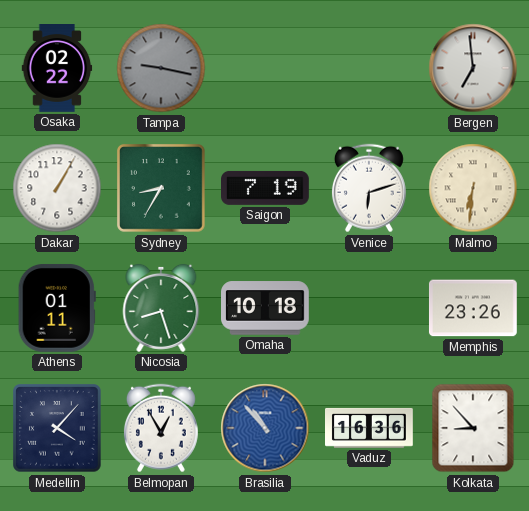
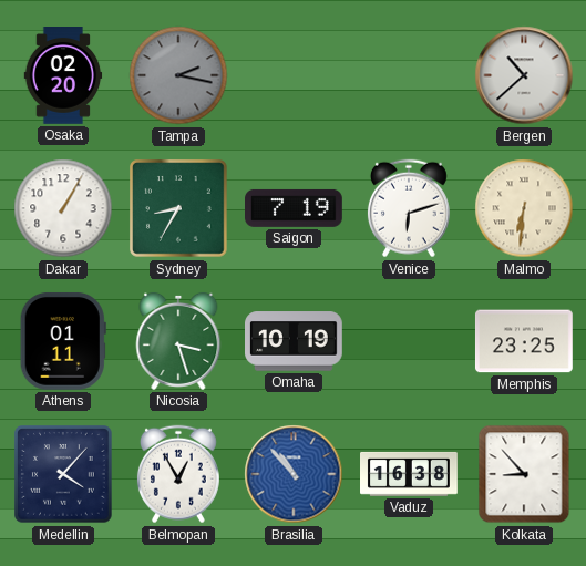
Osaka: 02:22 -> 02:20
Tampa: 9:17 -> 2:17
Bergen: 6:59 -> 10:38
Nicosia: 8:27 -> 3:27
Omaha: 10:18 -> 10:19
Memphis: 23:26 -> 23:25
Vaduz: 16:36 -> 16:38
